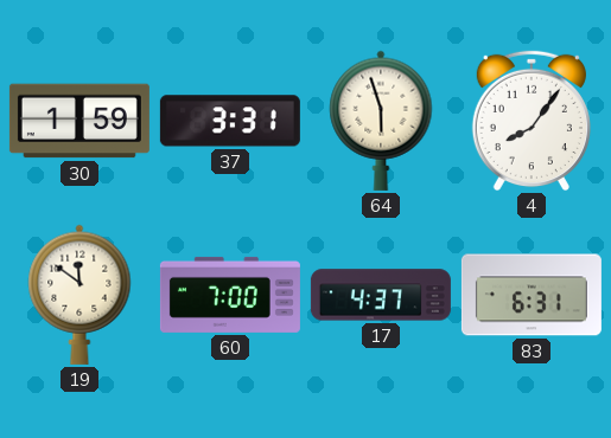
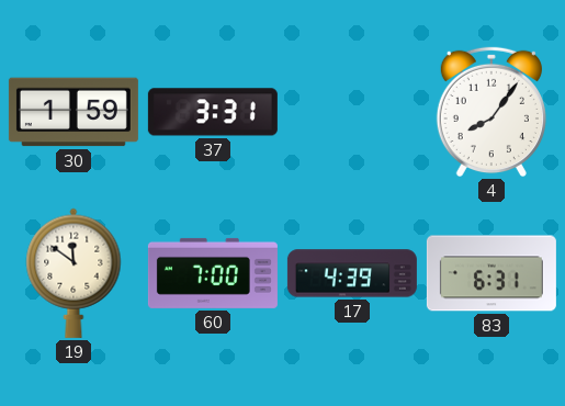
64: 5:57 -> none
17: 4:37 -> 4:39
